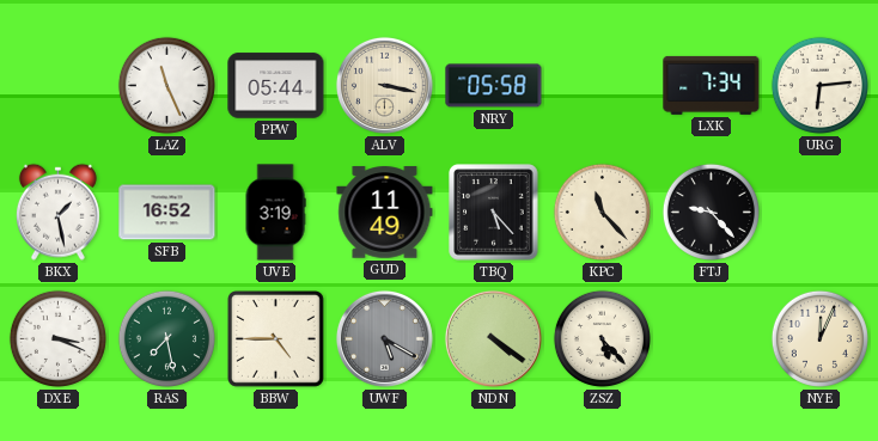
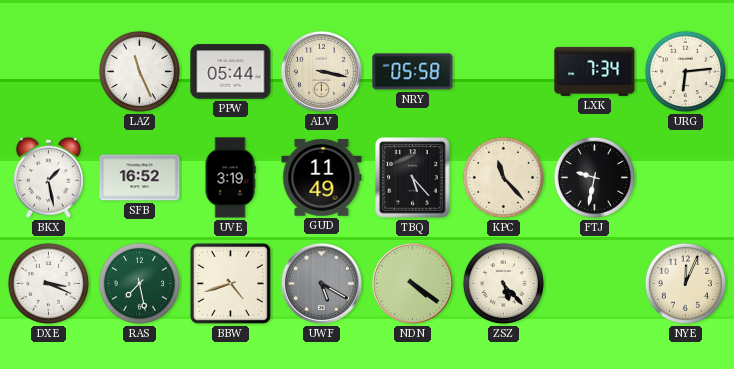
FTJ: 9:23 -> 9:32
BBW: 4:45 -> 4:42
